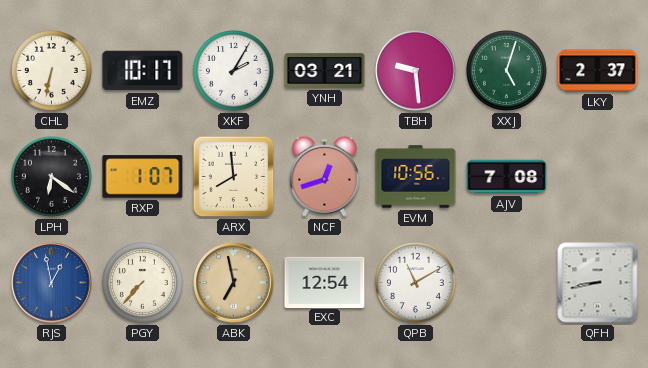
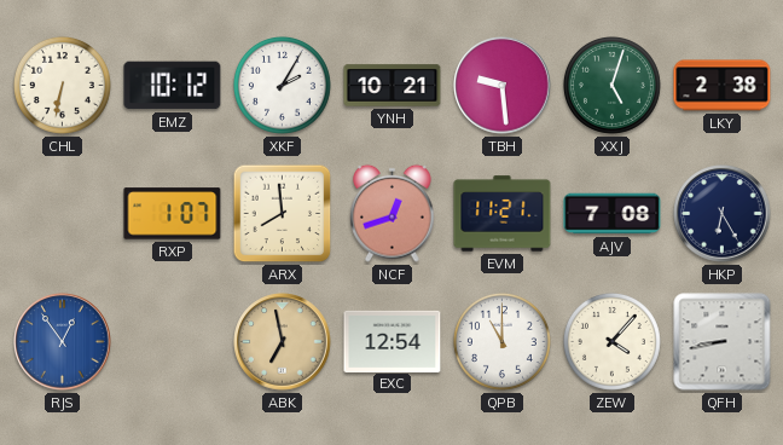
EMZ: 10:17 -> 10:12
YNH: 03:21 -> 10:21
LKY: 2:37 -> 2:38
LPH: 6:21 -> none
EVM: 10:56 -> 11:21
HKP: none -> 6:25
RJS: 12:58 -> 12:54
PGY: 7:37 -> none
QPB: 11:10 -> 11:00
ZEW: none -> 4:07
